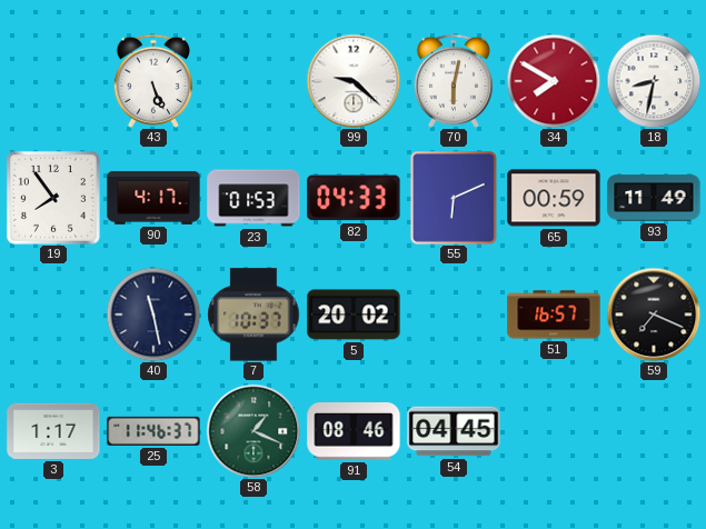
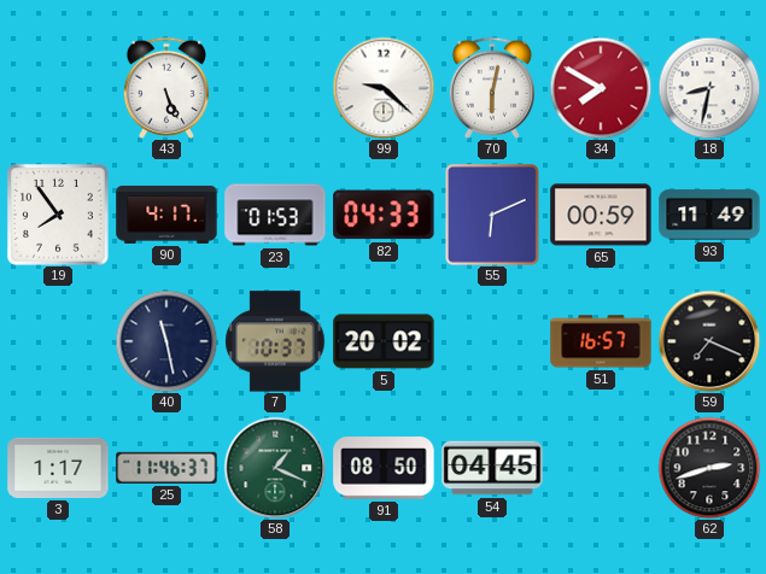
91: 08:46 -> 08:50
62: none -> 2:42
